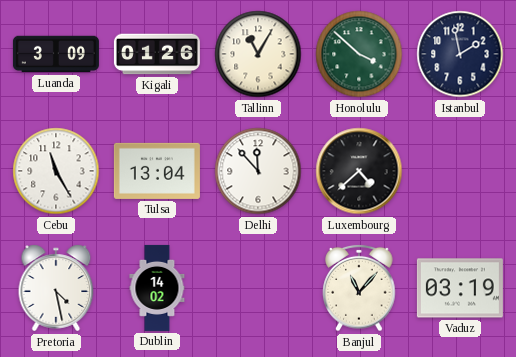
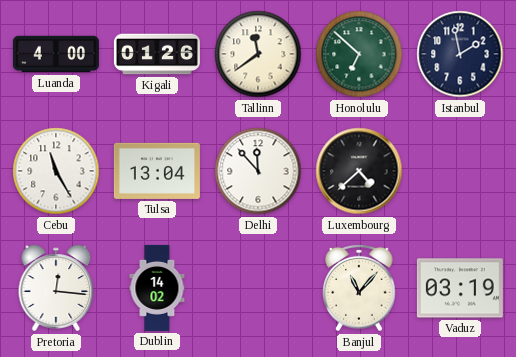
Luanda: 3:09 -> 4:00
Tallinn: 11:05 -> 11:39
Honolulu: 3:52 -> 6:52
Pretoria: 4:28 -> 12:16
